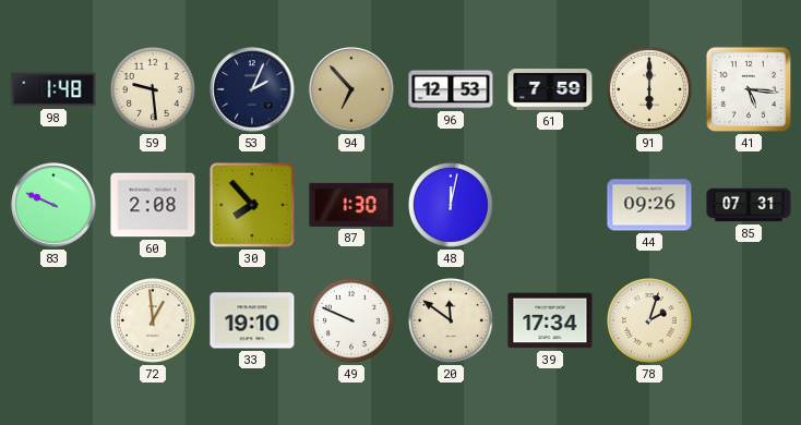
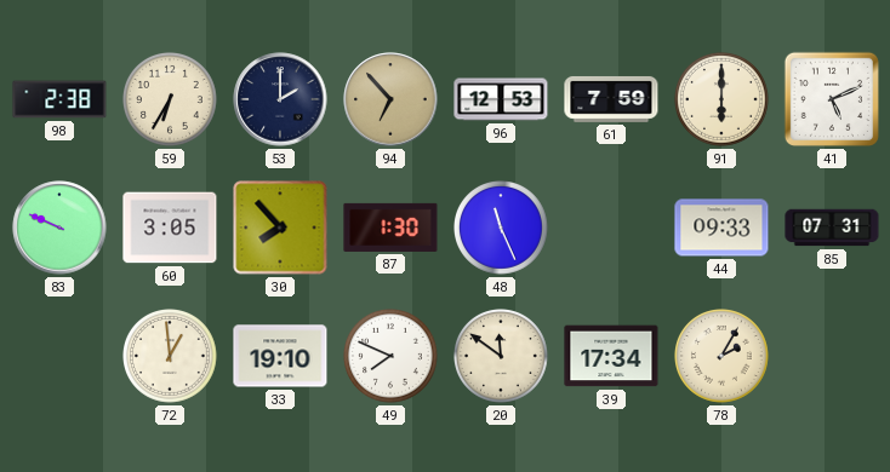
98: 1:48 -> 2:38
59: 9:29 -> 6:35
53: 2:04 -> 2:00
41: 5:16 -> 5:11
60: 2:08 -> 3:05
48: 12:02 -> 11:26
44: 09:26 -> 09:33
49: 9:49 -> 7:49
78: 2:03 -> 2:05
